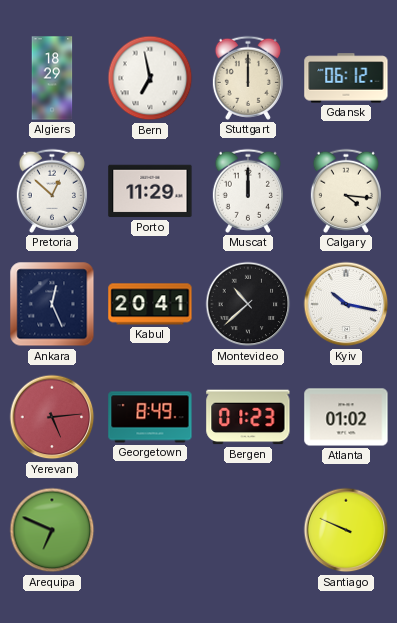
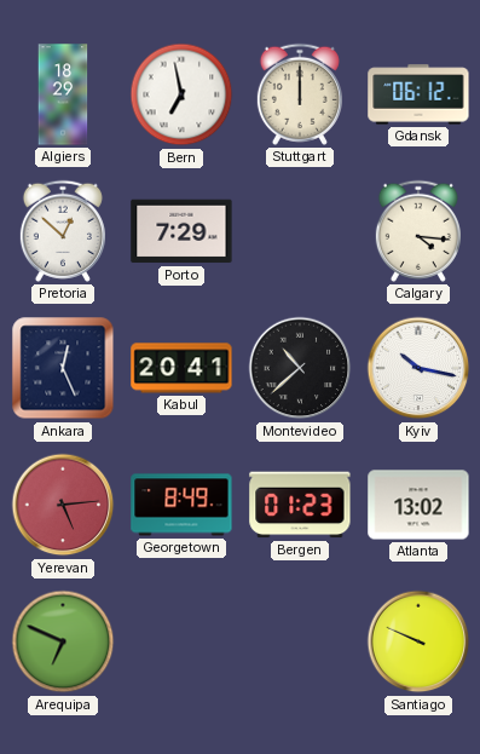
Porto: 11:29 -> 7:29
Muscat: 12:00 -> none
Atlanta: 01:02 -> 13:02
